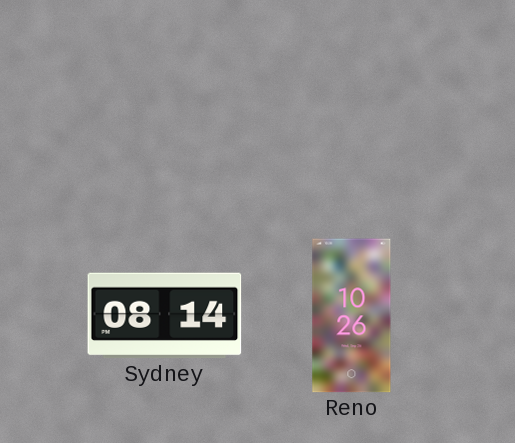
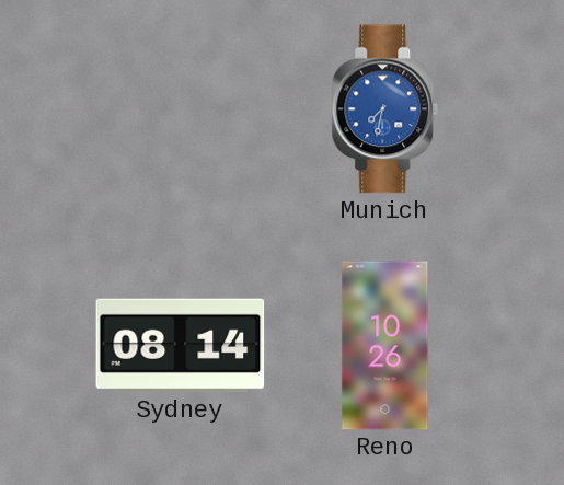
Munich: none -> 7:32
